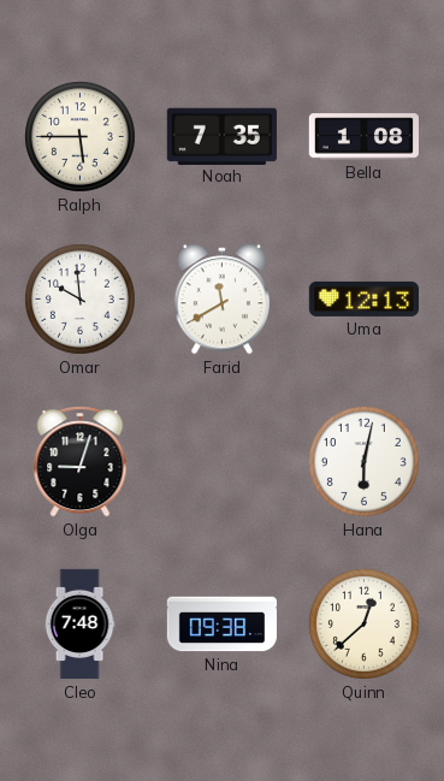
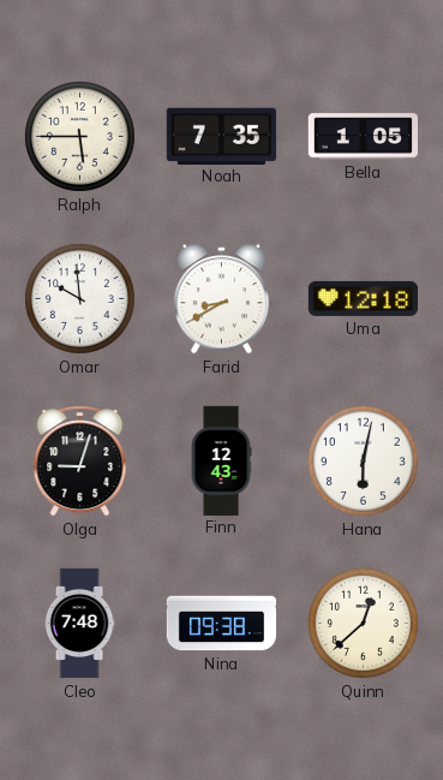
Bella: 1:08 -> 1:05
Farid: 11:40 -> 8:40
Uma: 12:13 -> 12:18
Finn: none -> 12:43
